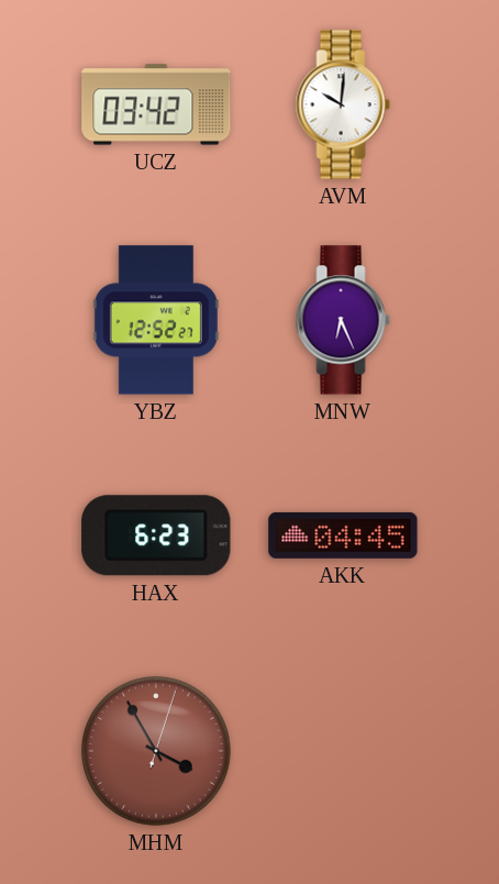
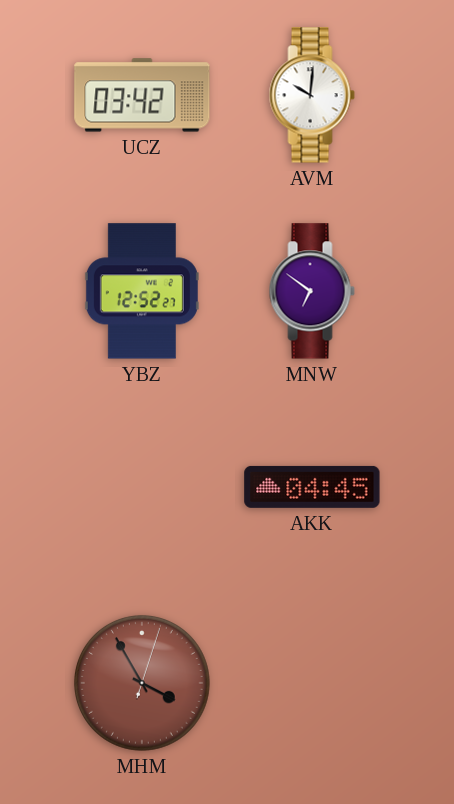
MNW: 6:26 -> 6:51
HAX: 6:23 -> none
